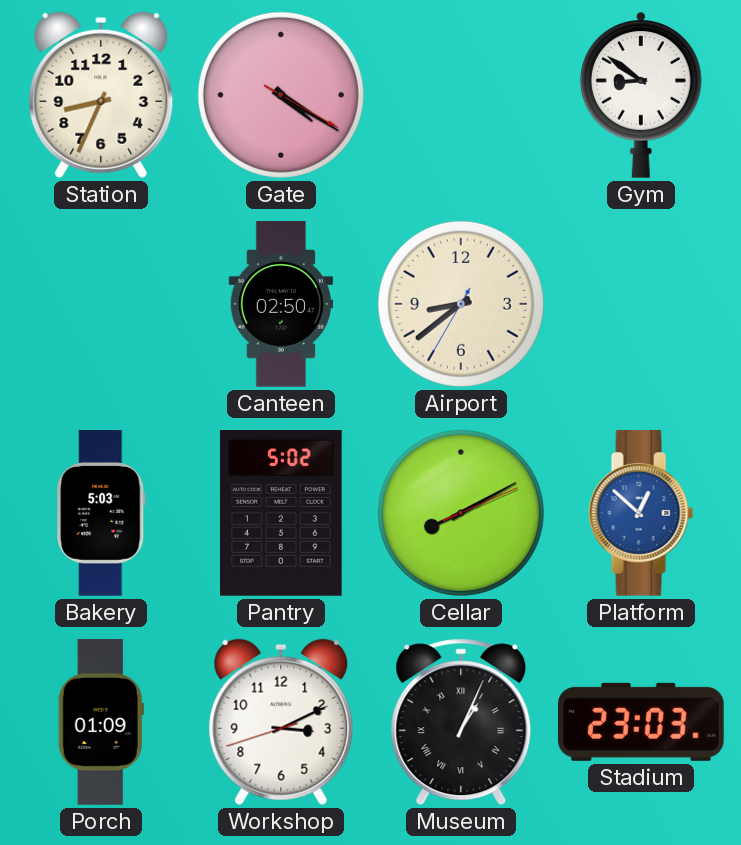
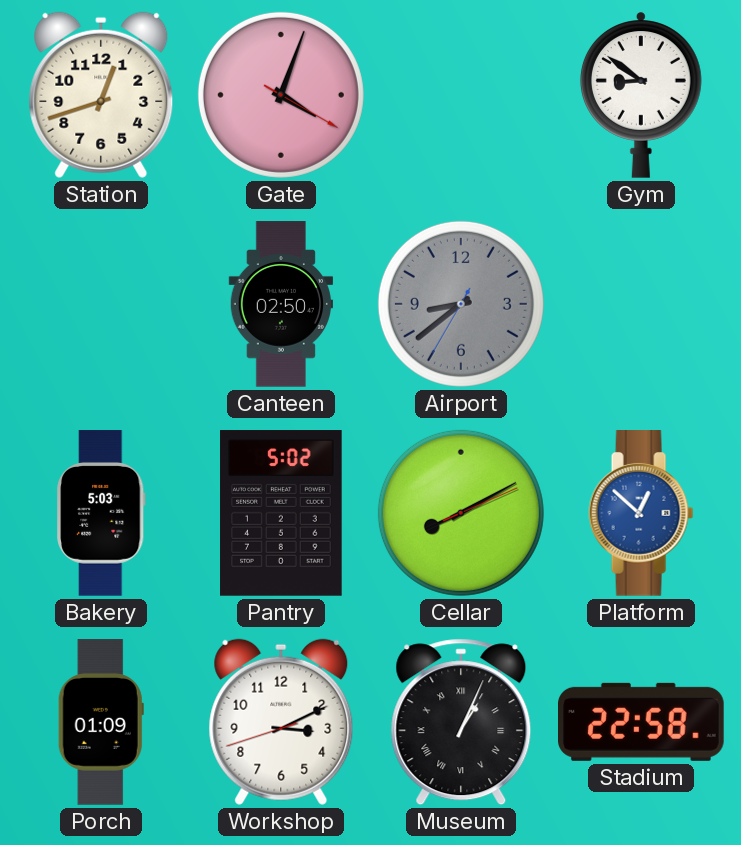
Station: 8:34 -> 12:42
Gate: 4:20 -> 4:03
Airport dial: cream -> grey
Stadium: 23:03 -> 22:58
